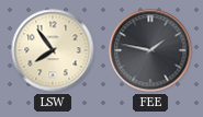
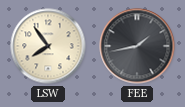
FEE: 1:47 -> 1:43
